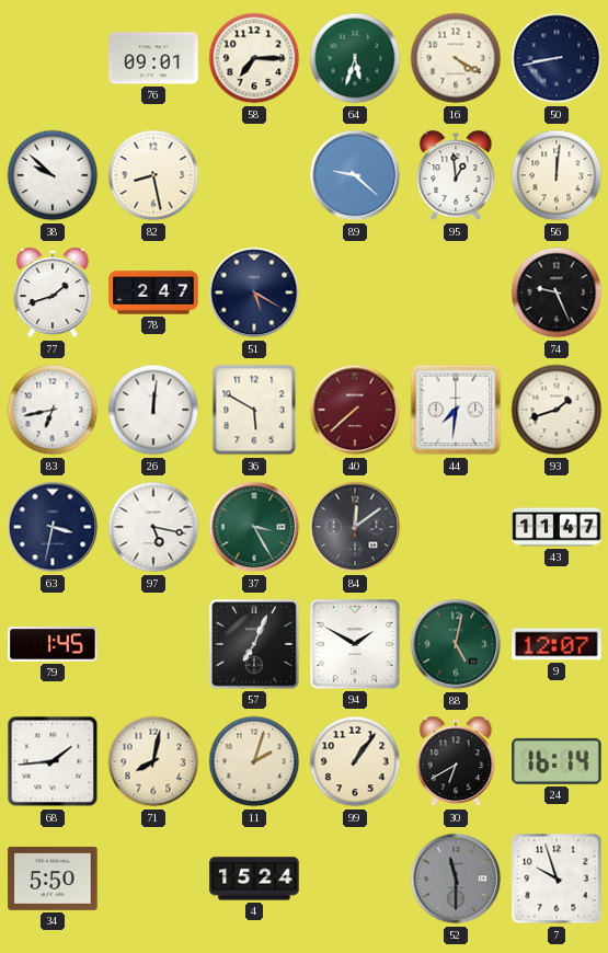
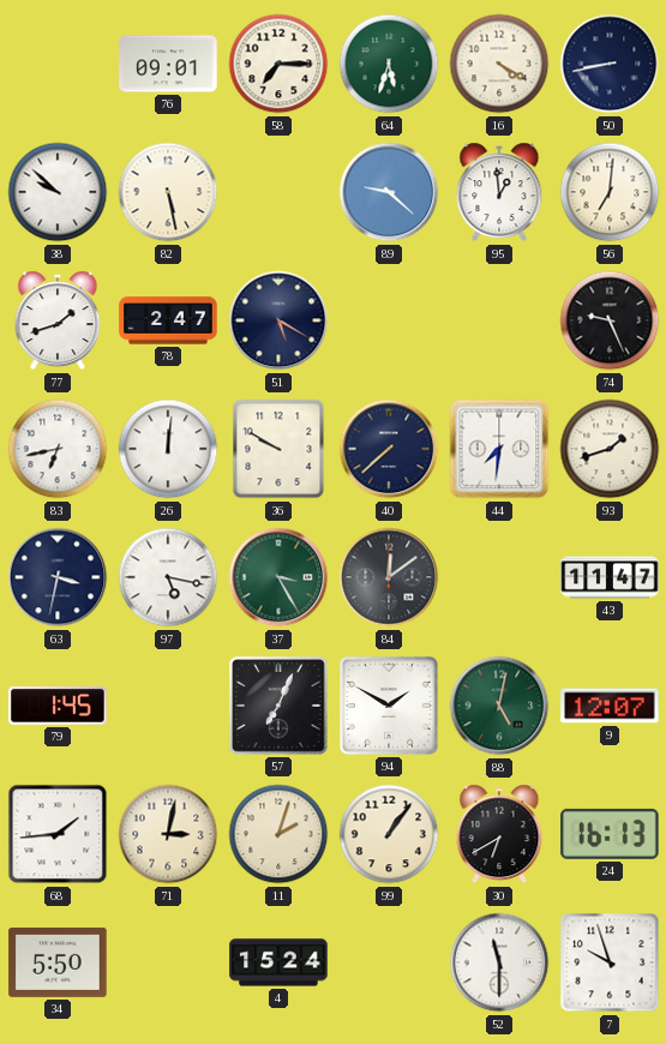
82: 8:28 -> 5:28
56: 12:01 -> 7:01
36: 5:50 -> 9:50
40 dial: burgundy -> navy
71: 8:02 -> 3:02
24: 16:14 -> 16:13
52 dial: grey -> white
